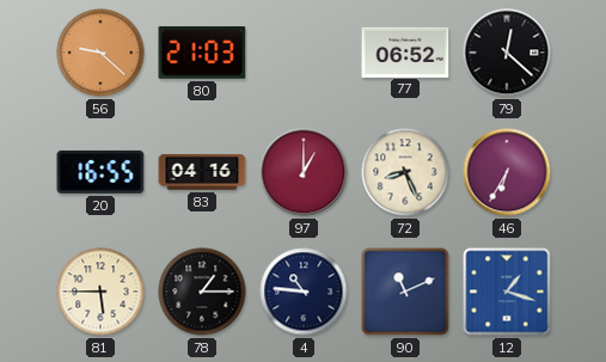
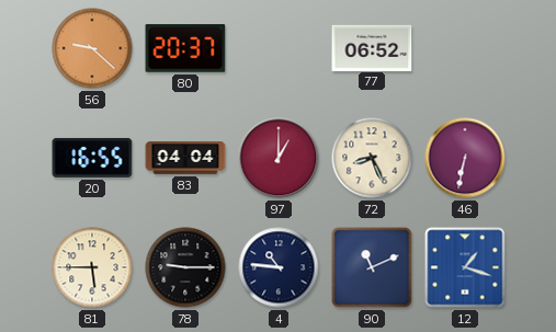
80: 21:03 -> 20:37
79: 12:22 -> none
83: 04:16 -> 04:04
46: 6:35 -> 6:32
78: 1:15 -> 9:15
